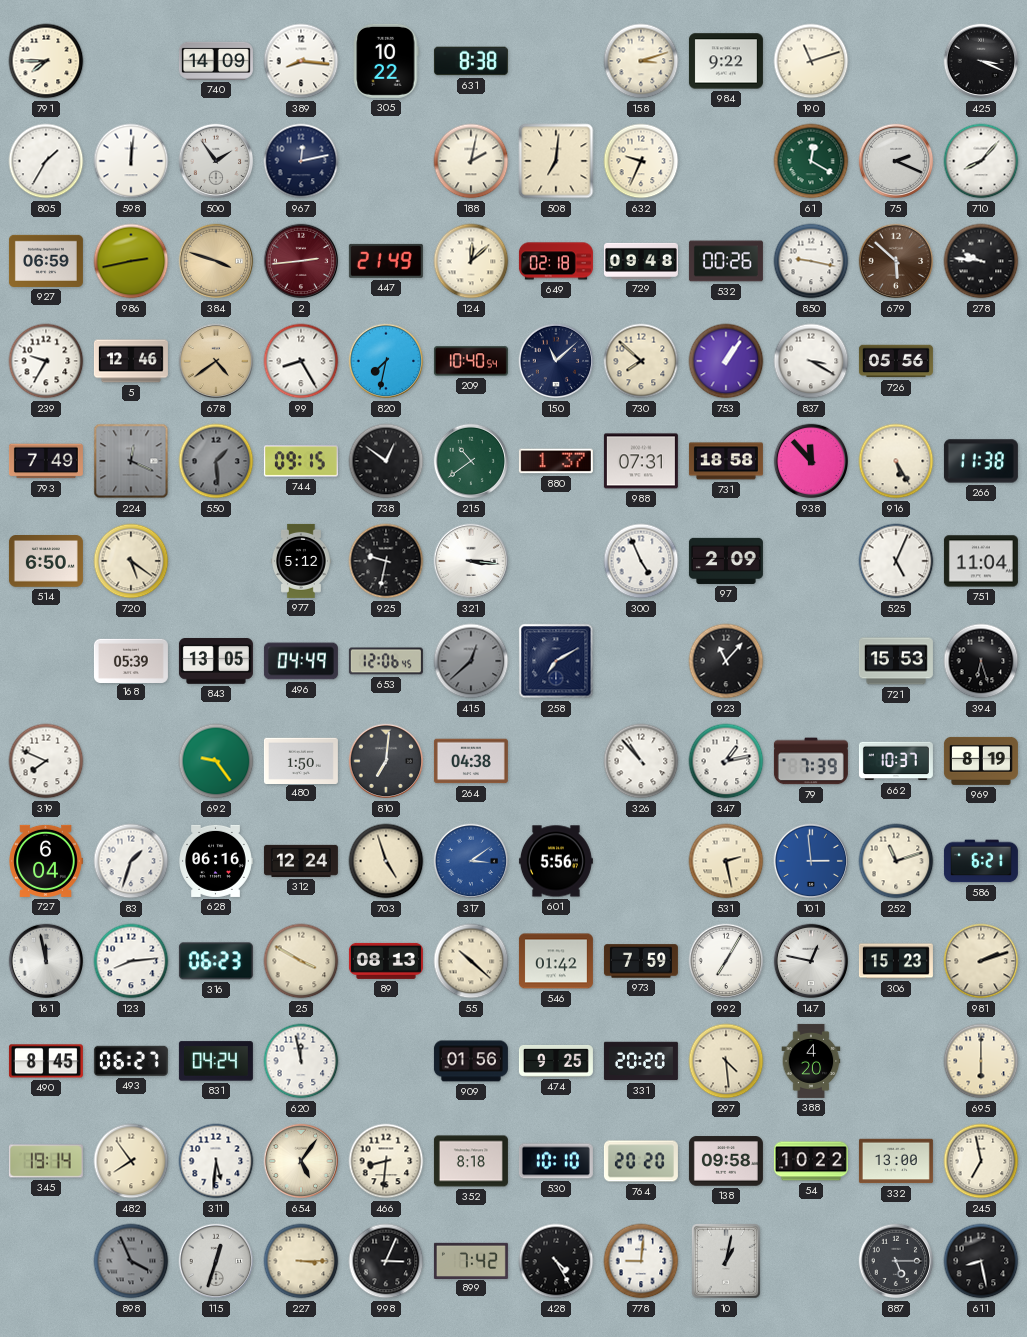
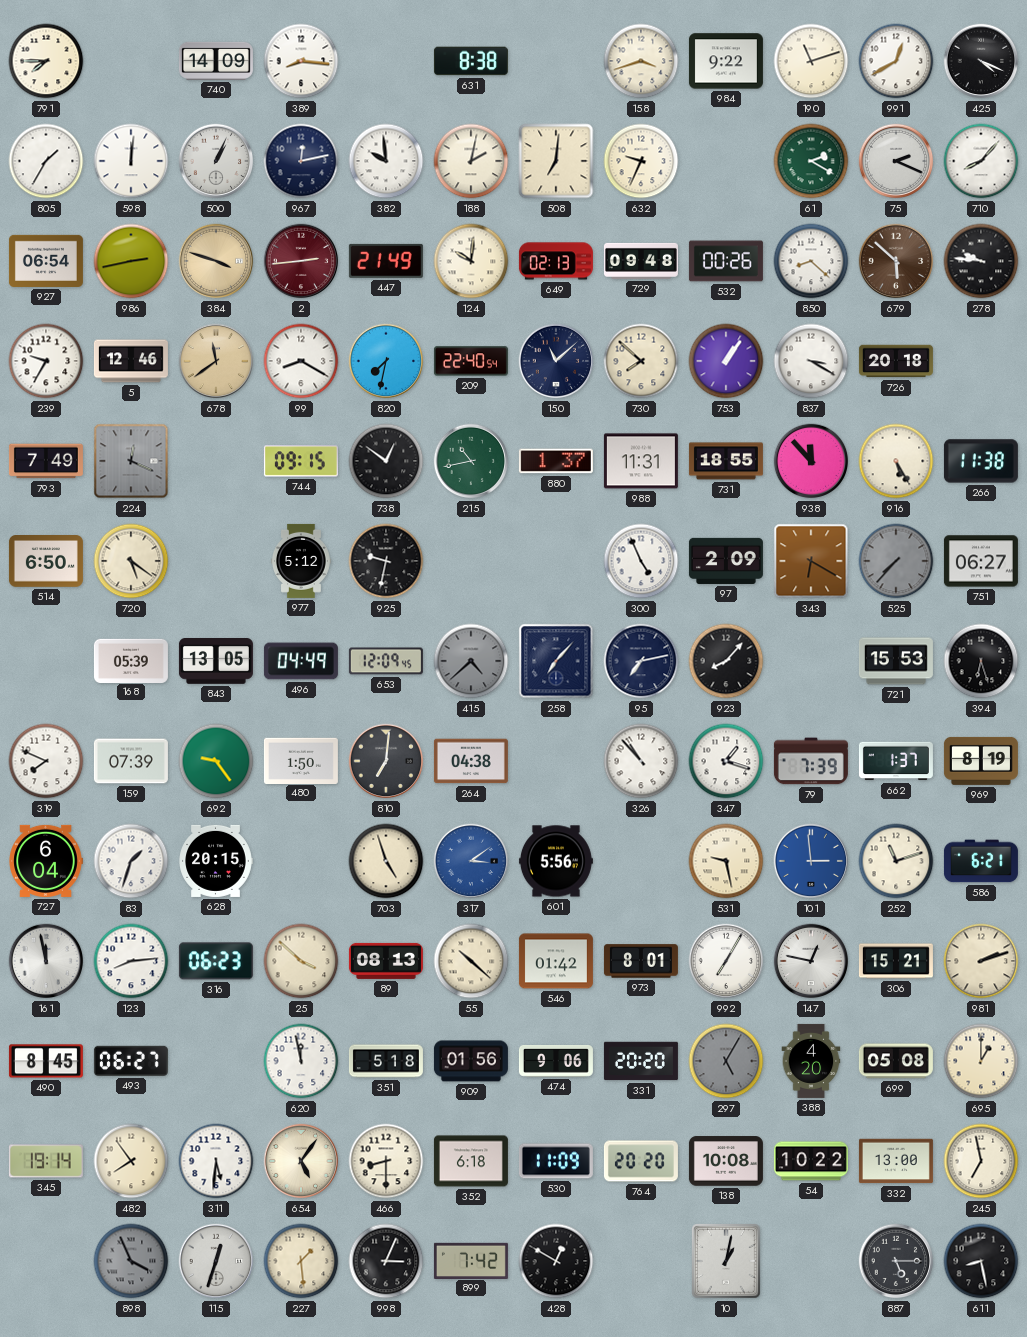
305: 10:22 -> none
158: 3:12 -> 3:42
991: none -> 12:40
425: 3:19 -> 4:19
500: 1:54 -> 1:04
382: none -> 9:59
61: 12:20 -> 2:20
927: 06:59 -> 06:54
124: 12:08 -> 10:01
649: 02:18 -> 02:13
850: 9:17 -> 8:22
678: 4:39 -> 11:39
99: 8:25 -> 8:20
209: 10:40 -> 22:40
726: 05:56 -> 20:18
550: 1:29 -> none
215: 10:39 -> 10:43
988: 07:31 -> 11:31
731: 18:58 -> 18:55
321: 3:16 -> none
343: none -> 6:20
525: 5:04 -> 7:37
525 dial: white -> grey
751: 11:04 -> 06:27
653: 12:06 -> 12:09
415: 12:38 -> 4:38
258: 7:10 -> 7:07
95: none -> 7:13
923: 11:07 -> 8:07
159: none -> 07:39
347: 1:13 -> 1:18
662: 10:37 -> 1:37
628: 06:16 -> 20:15
312: 12:24 -> none
531: 2:28 -> 9:28
25: 3:50 -> 3:52
973: 7:59 -> 8:01
306: 15:23 -> 15:21
831: 04:24 -> none
351: none -> 5:18
474: 9:25 -> 9:06
297: 4:29 -> 5:05
297 dial: cream -> grey
699: none -> 05:08
695: 6:00 -> 1:00
466: 8:31 -> 8:30
352: 8:18 -> 6:18
530: 10:10 -> 11:09
138: 09:58 -> 10:08
227: 3:15 -> 1:29
428: 4:25 -> 12:50
778: 9:01 -> none
